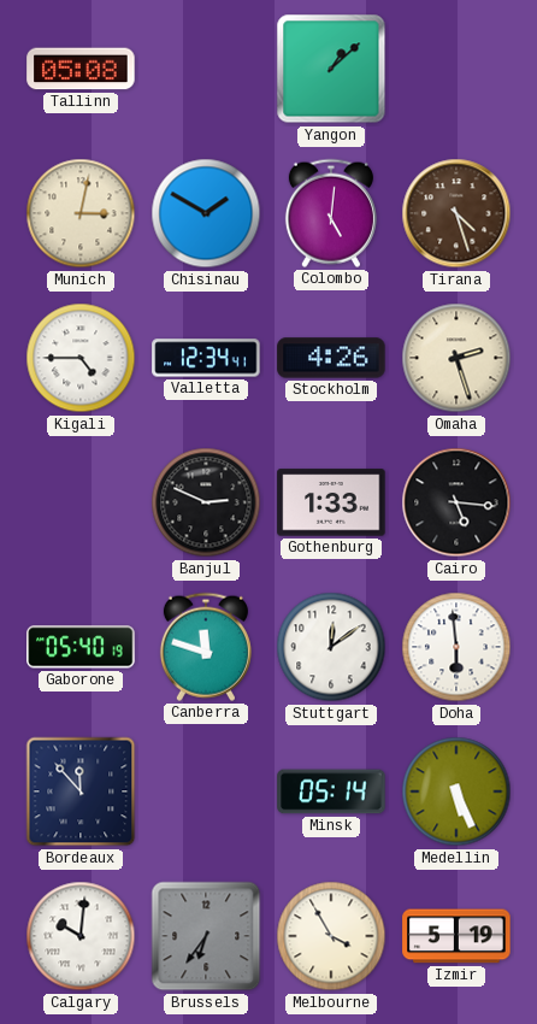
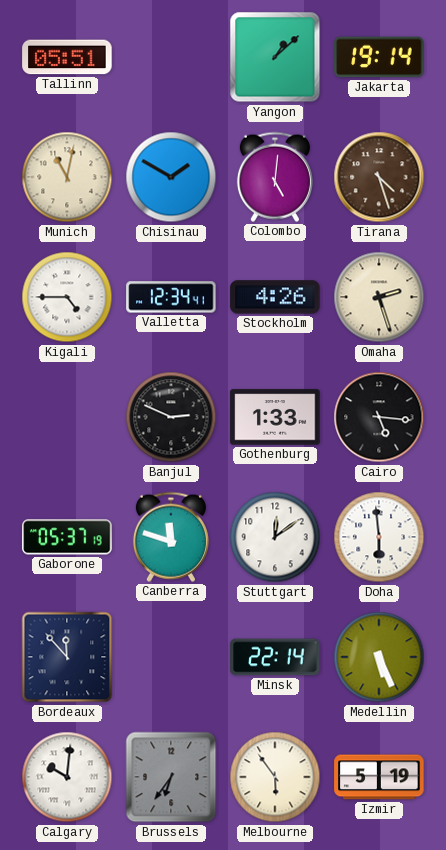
Tallinn: 05:08 -> 05:51
Jakarta: none -> 19:14
Munich: 3:02 -> 11:02
Gaborone: 05:40 -> 05:37
Minsk: 05:14 -> 22:14
Melbourne: 3:55 -> 5:54
